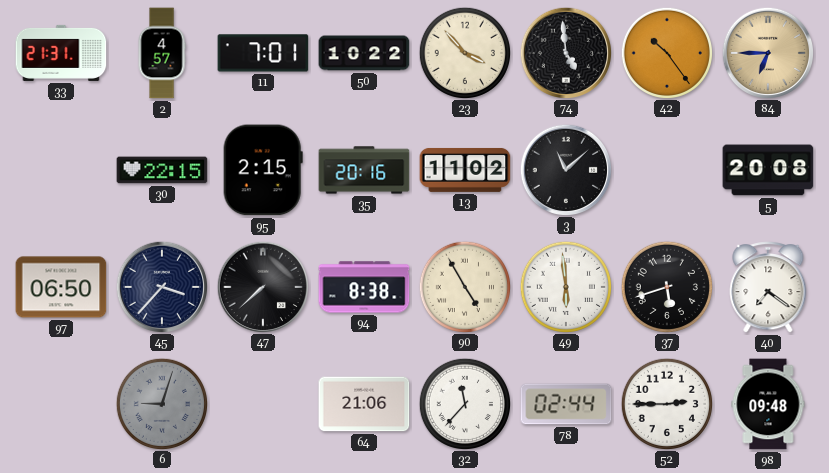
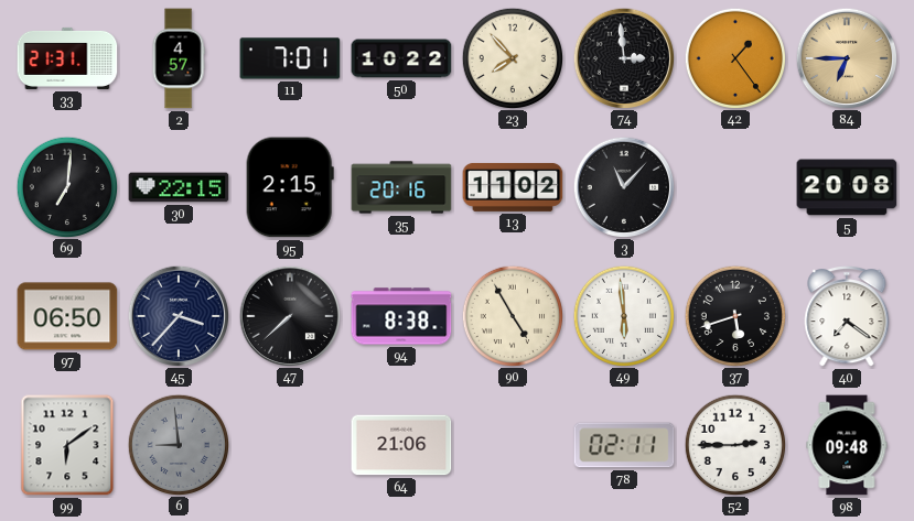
23: 3:53 -> 7:53
74: 4:59 -> 2:59
42: 10:24 -> 1:24
69: none -> 7:01
3: 11:08 -> 11:07
99: none -> 6:09
6: 9:03 -> 8:59
32: 11:37 -> none
78: 02:44 -> 02:11
